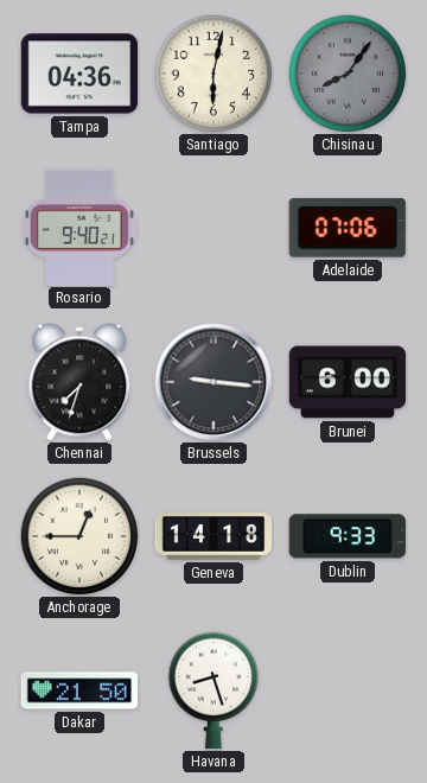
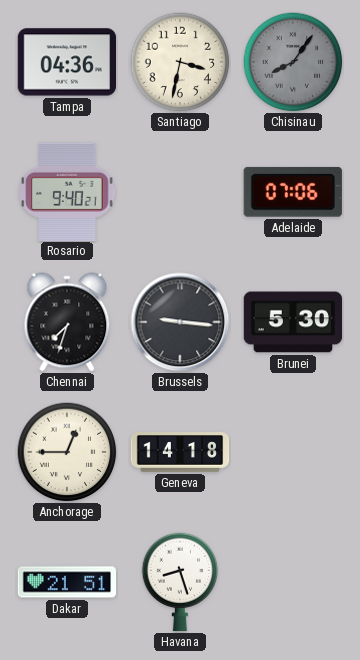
Santiago: 6:02 -> 3:32
Brunei: 6:00 -> 5:30
Dublin: 9:33 -> none
Dakar: 21:50 -> 21:51
